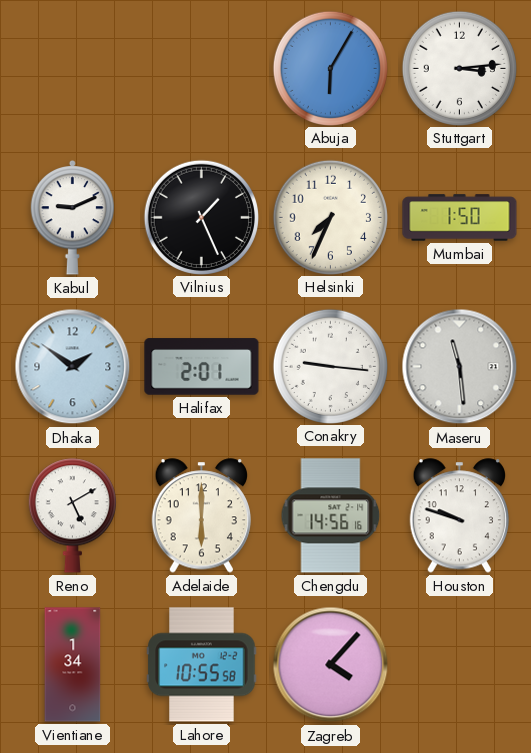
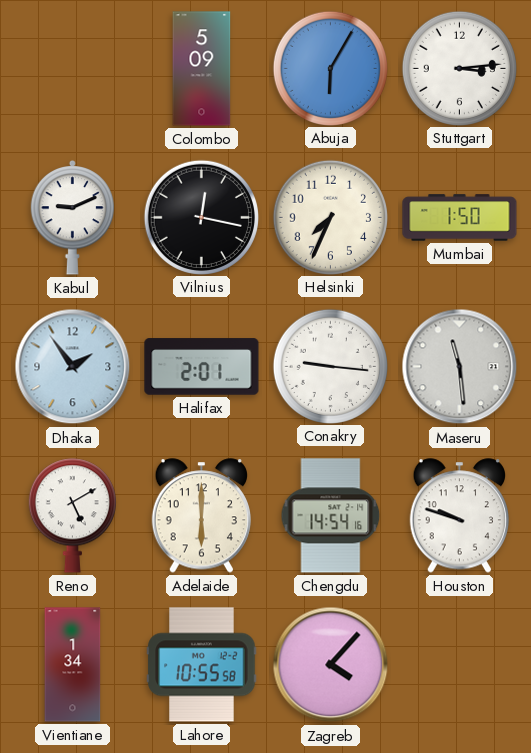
Colombo: none -> 5:09
Vilnius: 1:26 -> 12:17
Dhaka: 1:51 -> 1:54
Chengdu: 14:56 -> 14:54
